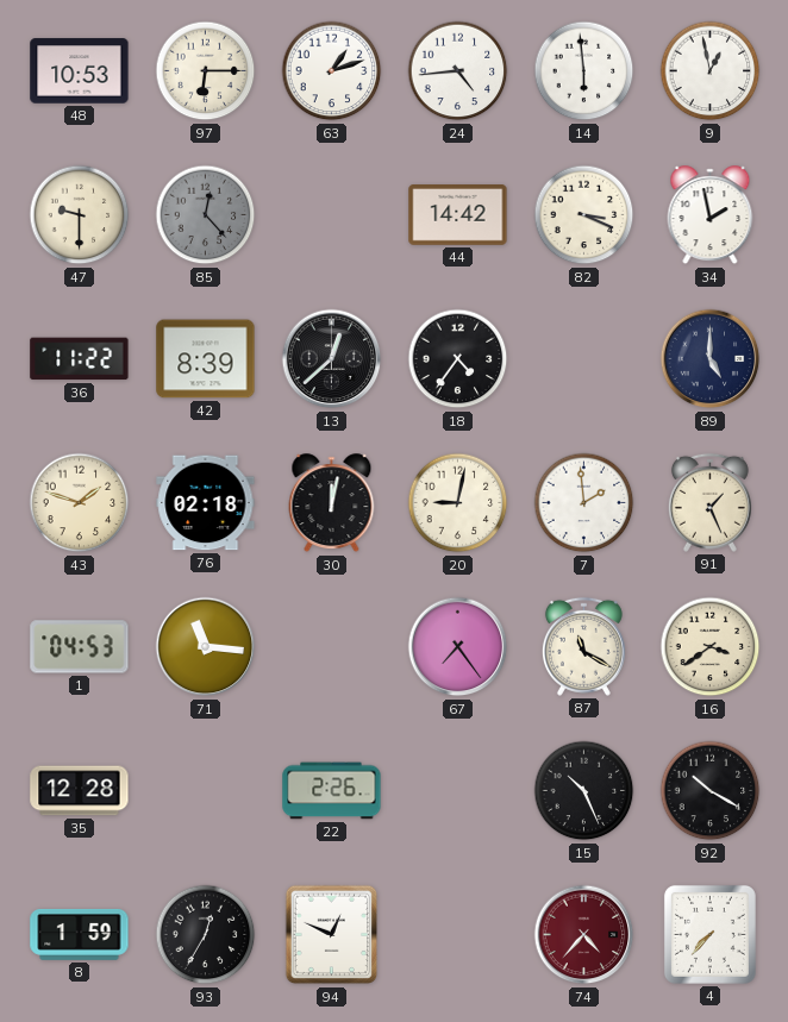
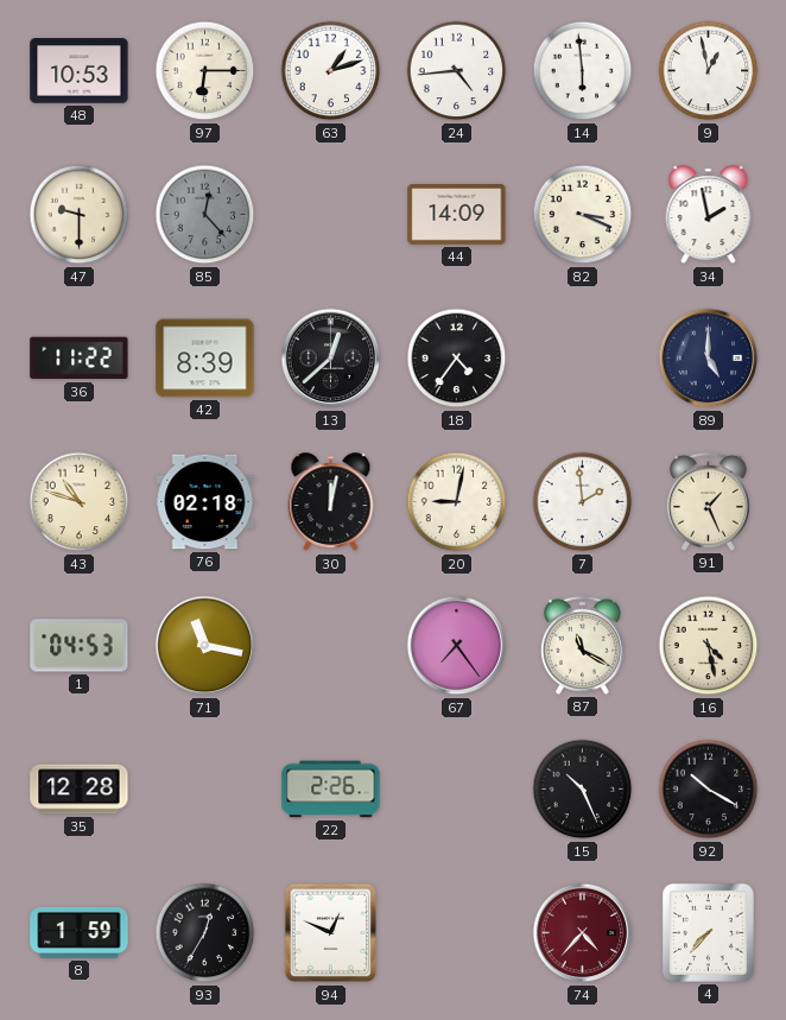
44: 14:42 -> 14:09
43: 1:48 -> 10:48
71: 11:16 -> 11:17
16: 3:39 -> 4:28
